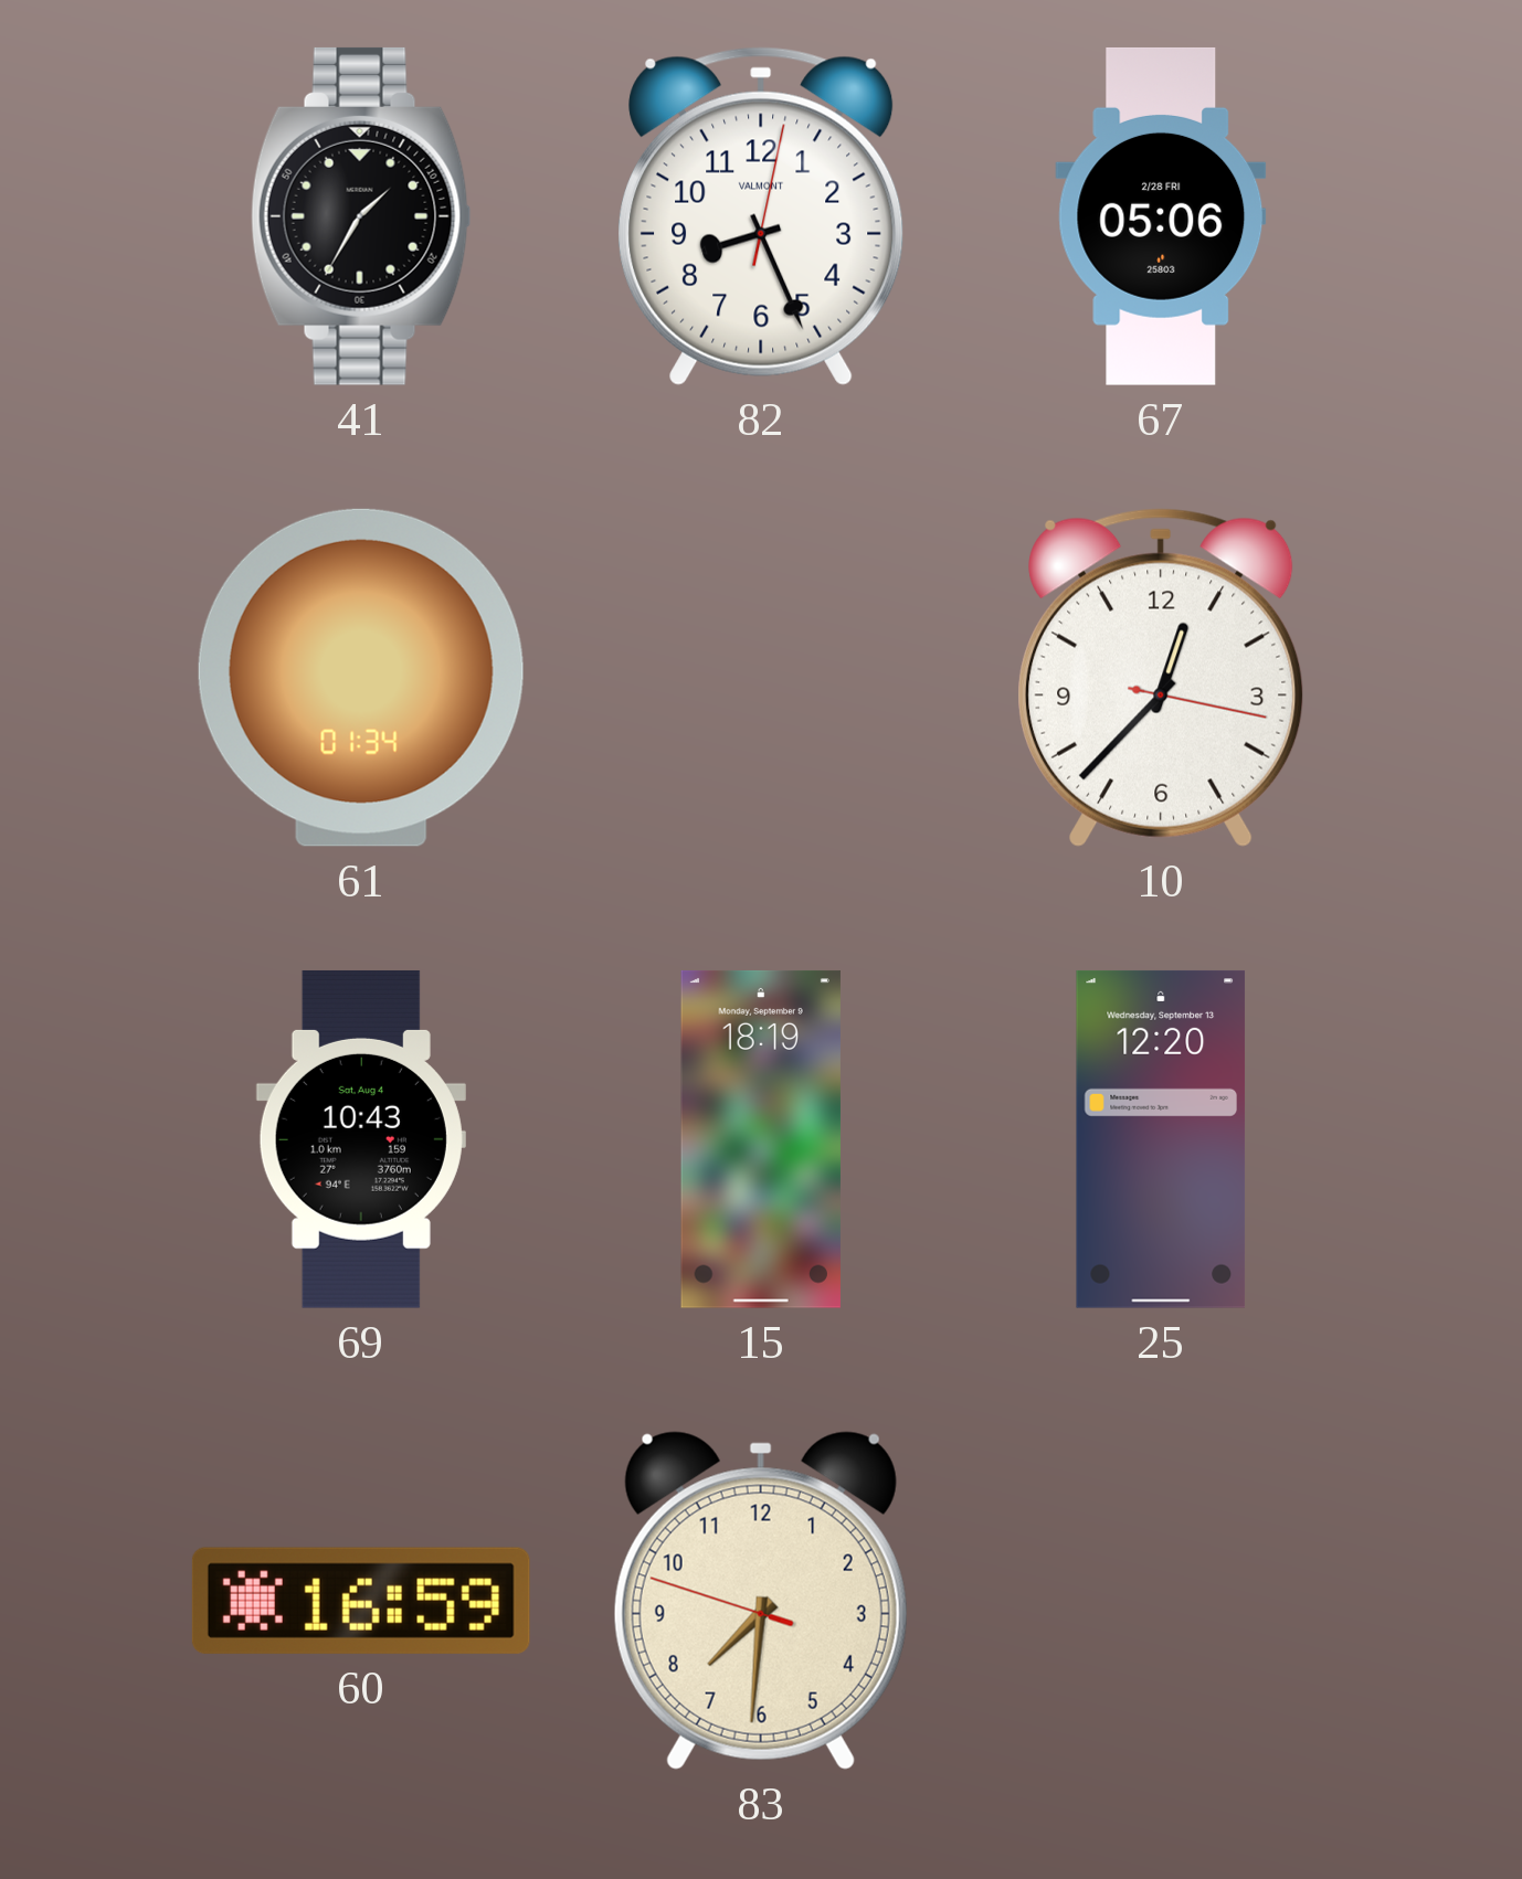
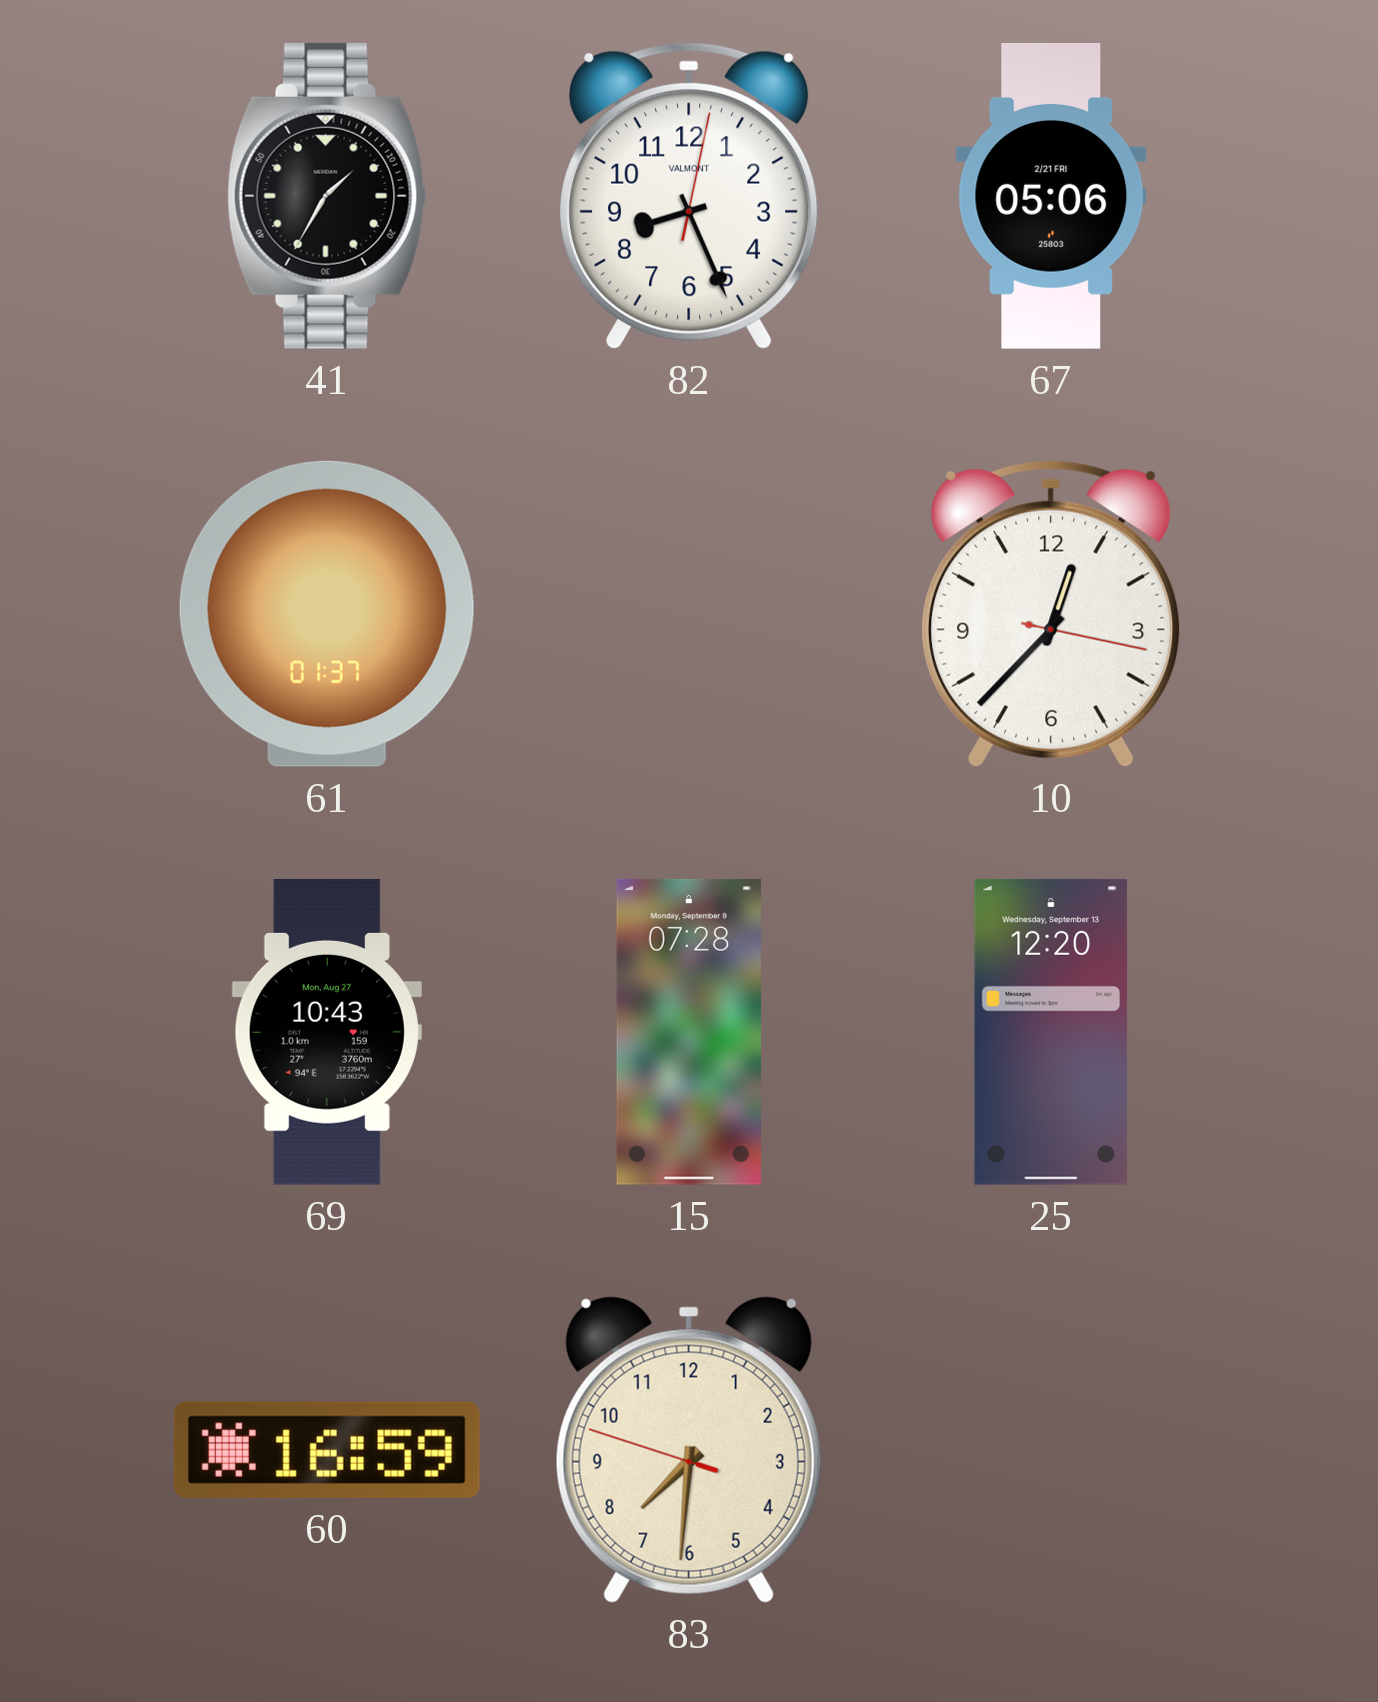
67 date: 2/28 FRI -> 2/21 FRI
61: 01:34 -> 01:37
69 date: Sat, Aug 4 -> Mon, Aug 27
15: 18:19 -> 07:28
